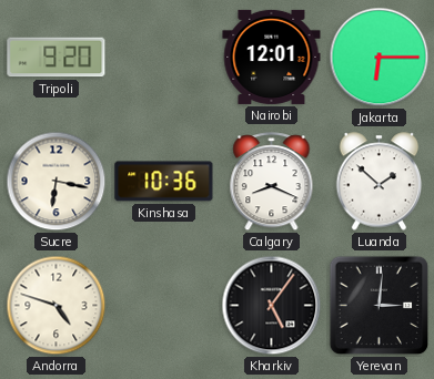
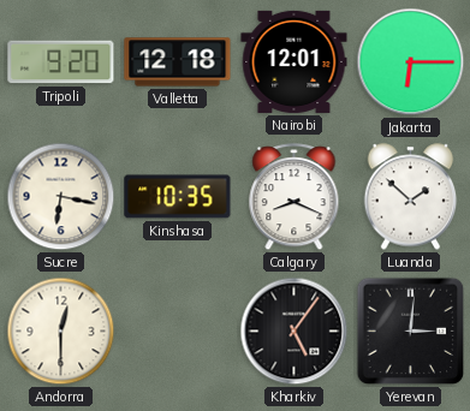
Valletta: none -> 12:18
Kinshasa: 10:36 -> 10:35
Andorra: 4:48 -> 12:30
